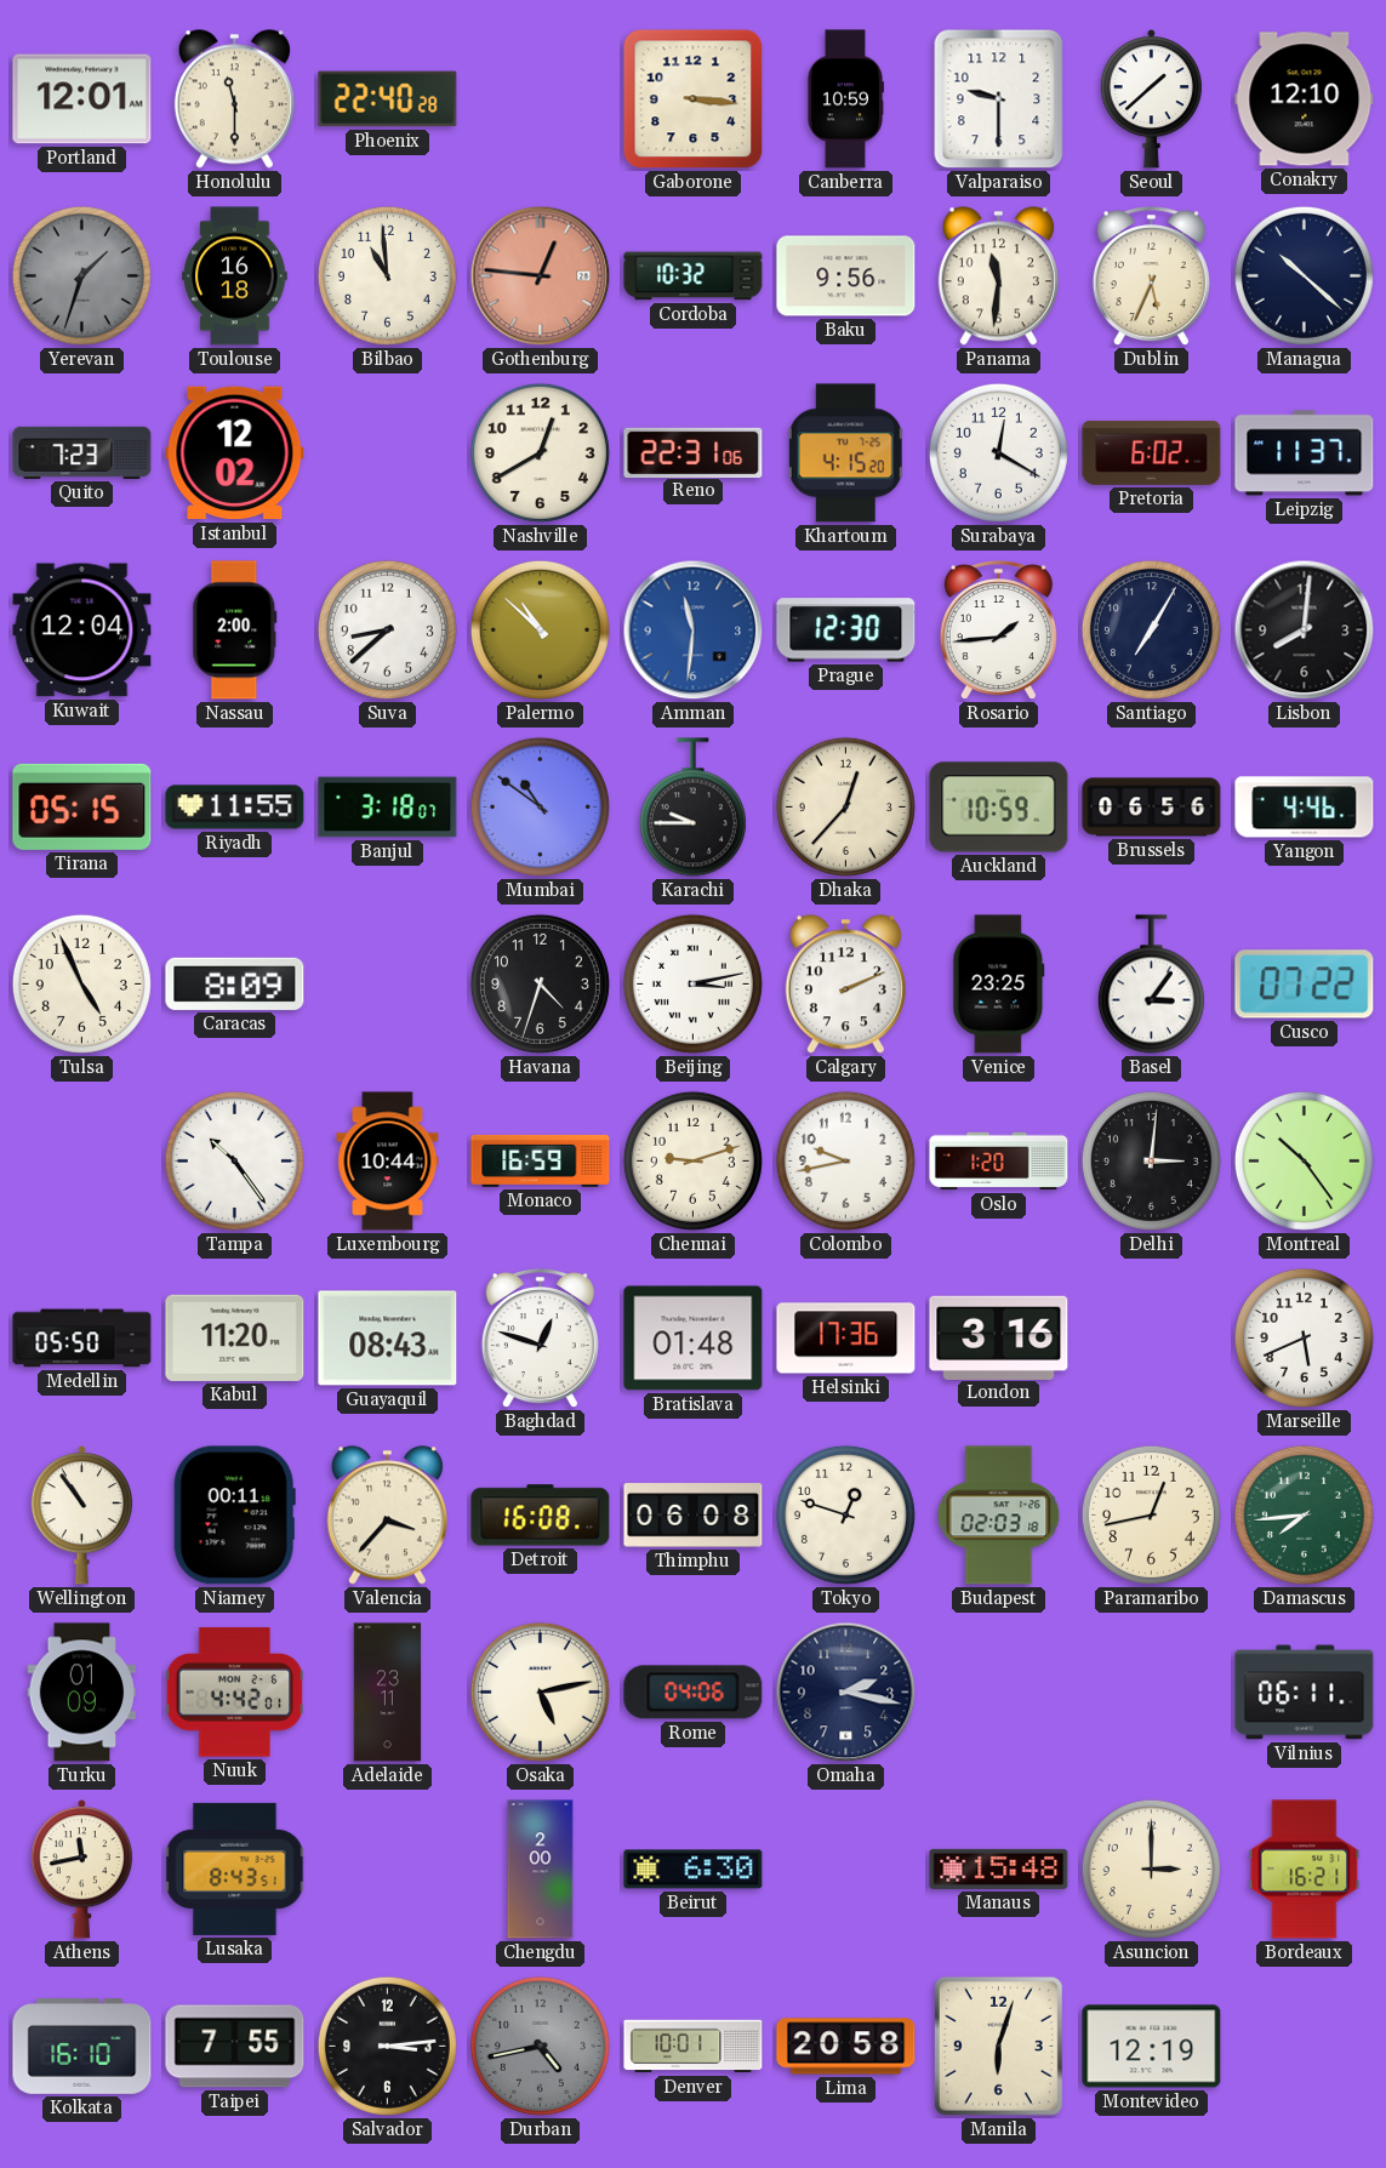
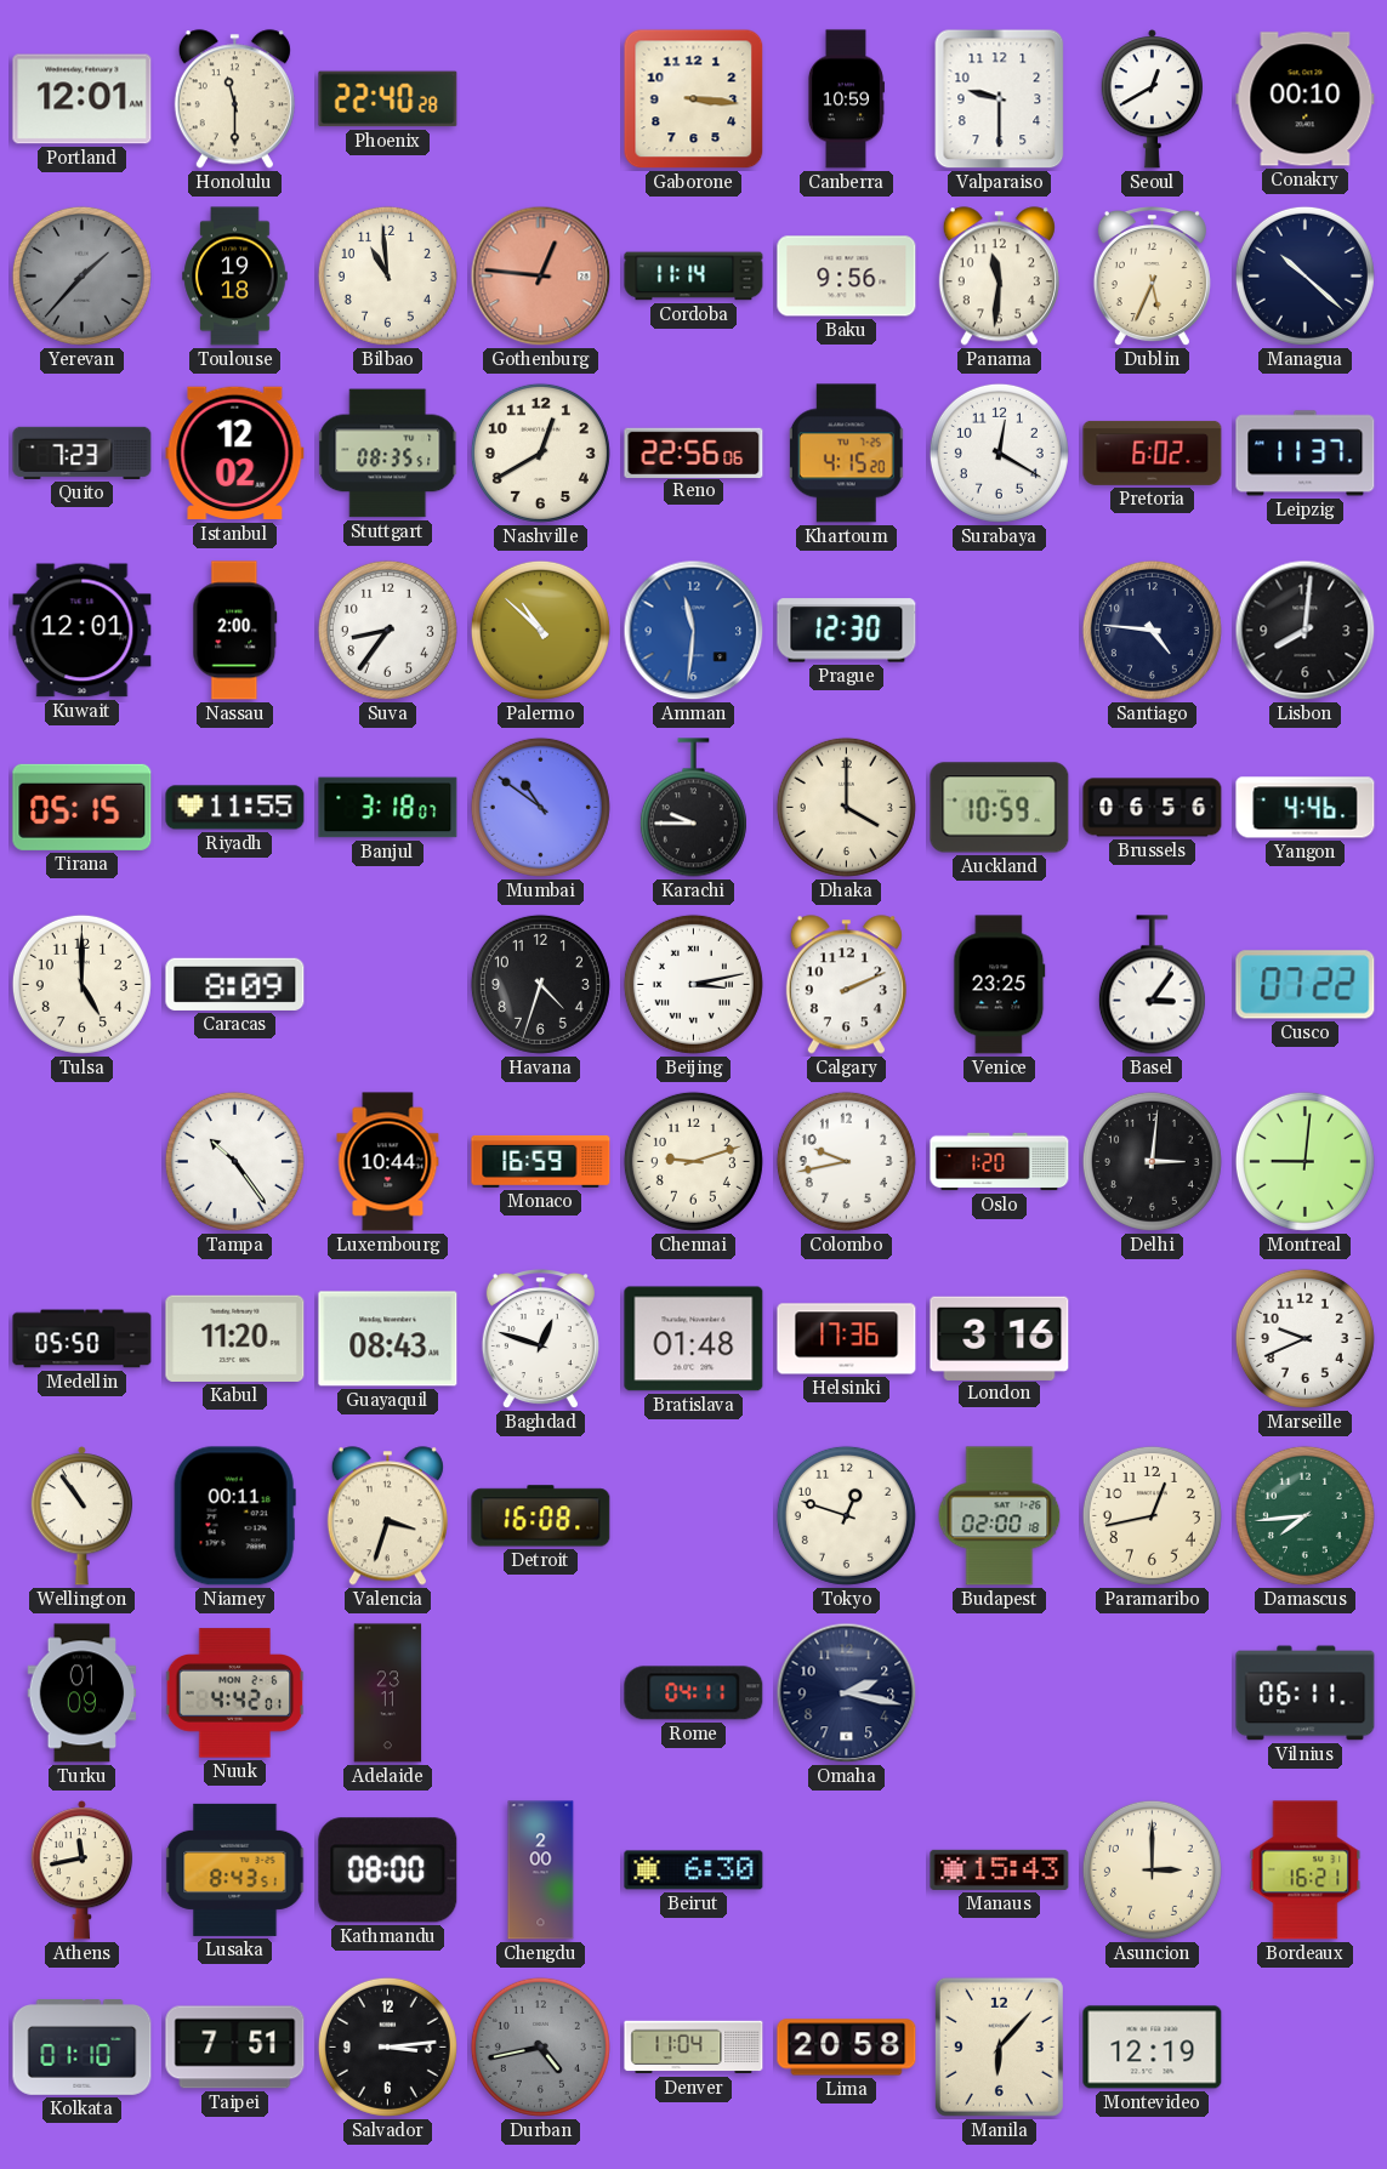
Seoul: 1:38 -> 12:40
Conakry: 12:10 -> 00:10
Yerevan: 1:33 -> 1:37
Toulouse: 16:18 -> 19:18
Cordoba: 10:32 -> 11:14
Stuttgart: none -> 08:35
Reno: 22:31 -> 22:56
Kuwait: 12:04 -> 12:01
Suva: 8:38 -> 8:36
Rosario: 1:44 -> none
Santiago: 7:05 -> 4:46
Dhaka: 12:37 -> 4:00
Tulsa: 4:56 -> 5:00
Montreal: 10:24 -> 9:01
Marseille: 5:41 -> 9:41
Valencia: 3:37 -> 3:33
Thimphu: 06:08 -> none
Budapest: 02:03 -> 02:00
Osaka: 5:13 -> none
Rome: 04:06 -> 04:11
Kathmandu: none -> 08:00
Manaus: 15:48 -> 15:43
Kolkata: 16:10 -> 01:10
Taipei: 7:55 -> 7:51
Denver: 10:01 -> 11:04
Manila: 6:03 -> 6:07
